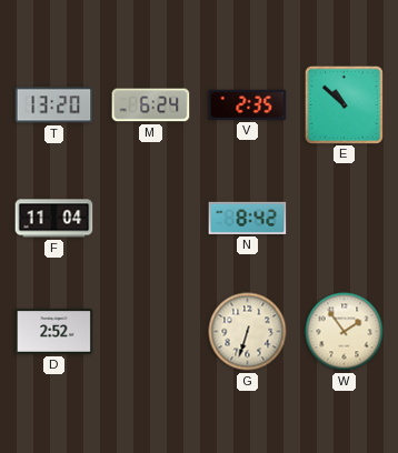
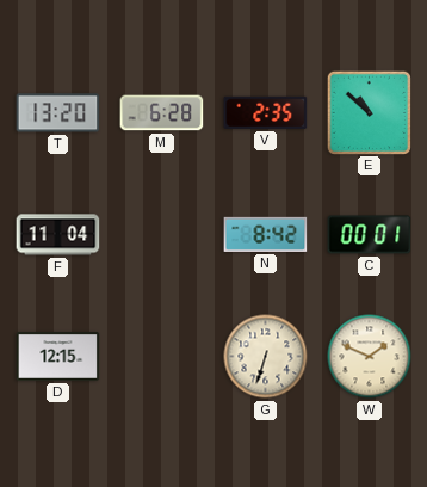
M: 6:24 -> 6:28
C: none -> 00:01
D: 2:52 -> 12:15
W: 1:54 -> 1:49
